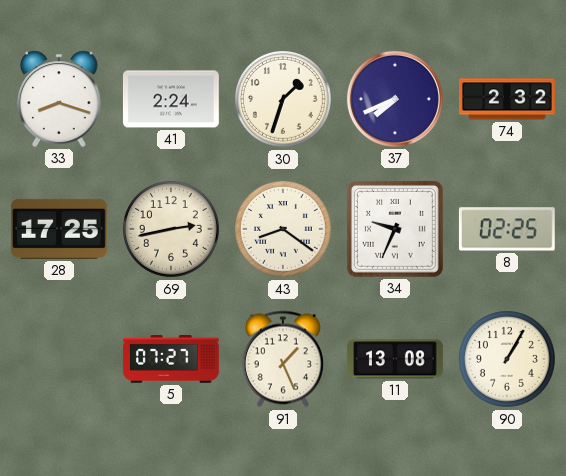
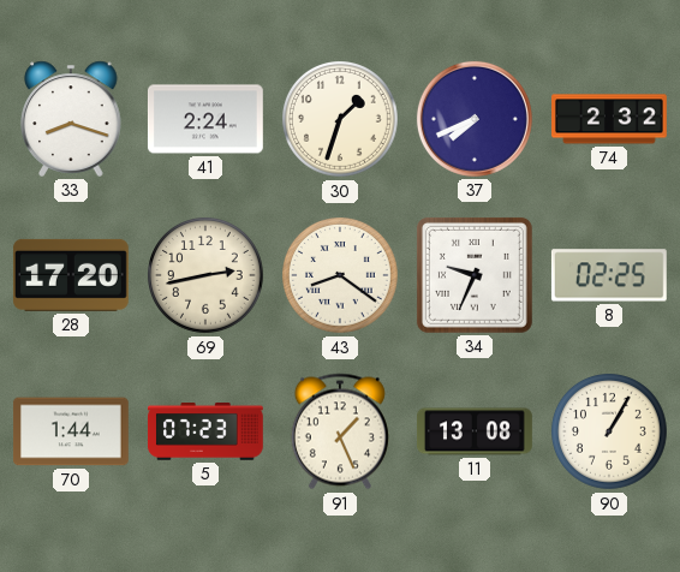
28: 17:25 -> 17:20
70: none -> 1:44
5: 07:27 -> 07:23
